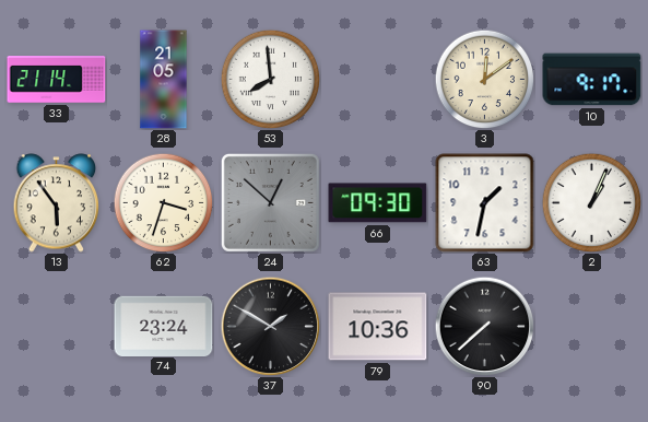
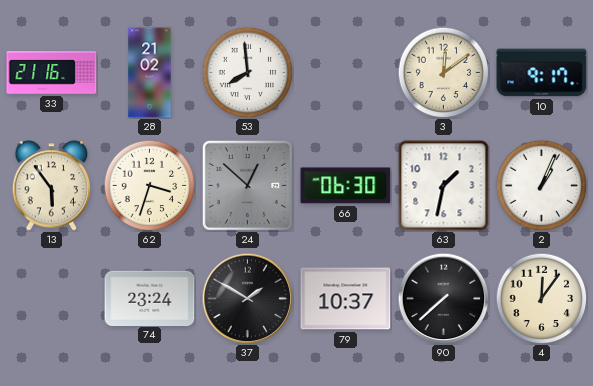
33: 21:14 -> 21:16
28: 21:05 -> 21:02
66: 09:30 -> 06:30
79: 10:36 -> 10:37
4: none -> 12:06
